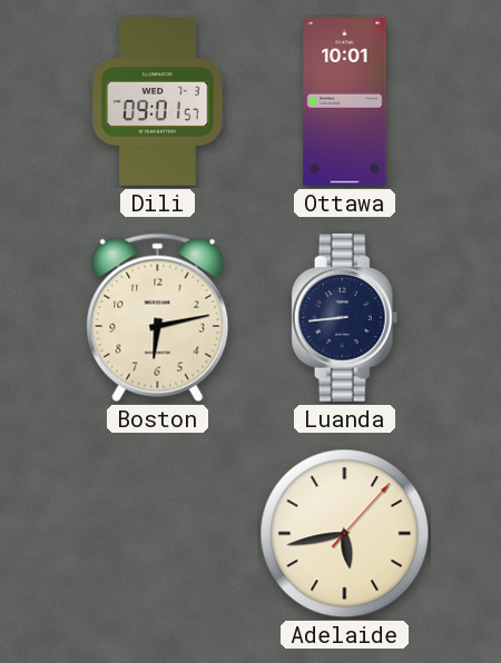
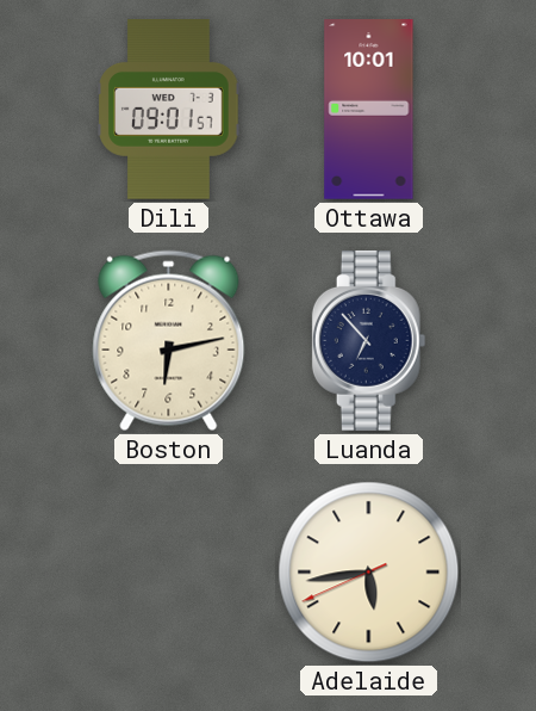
Luanda: 8:44 -> 6:53
Adelaide: 5:43:07 -> 5:43:41
